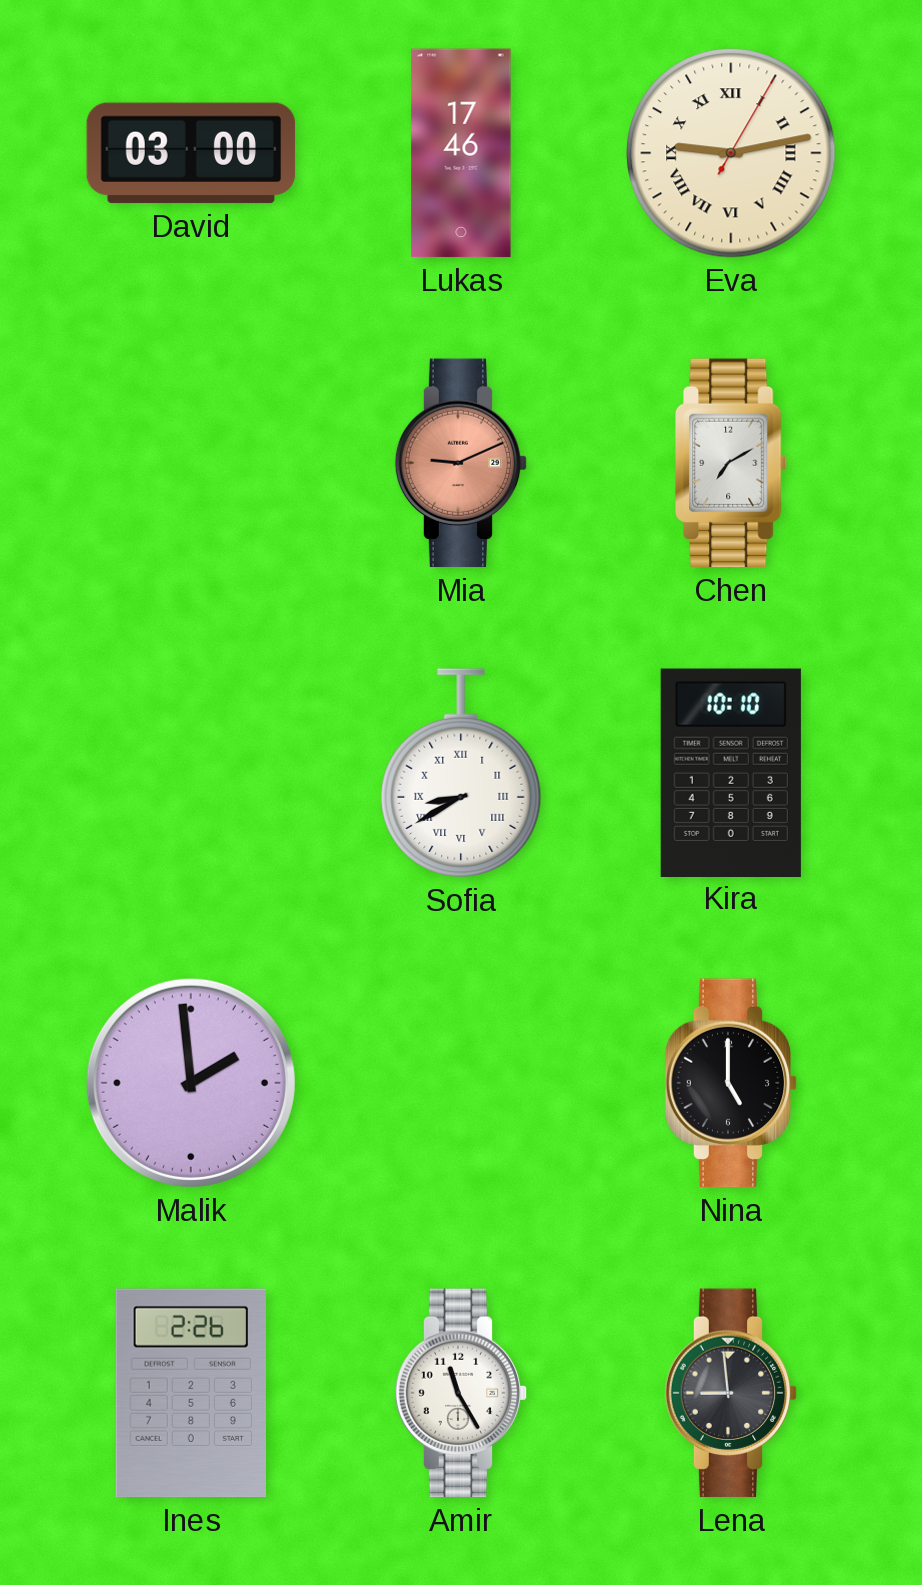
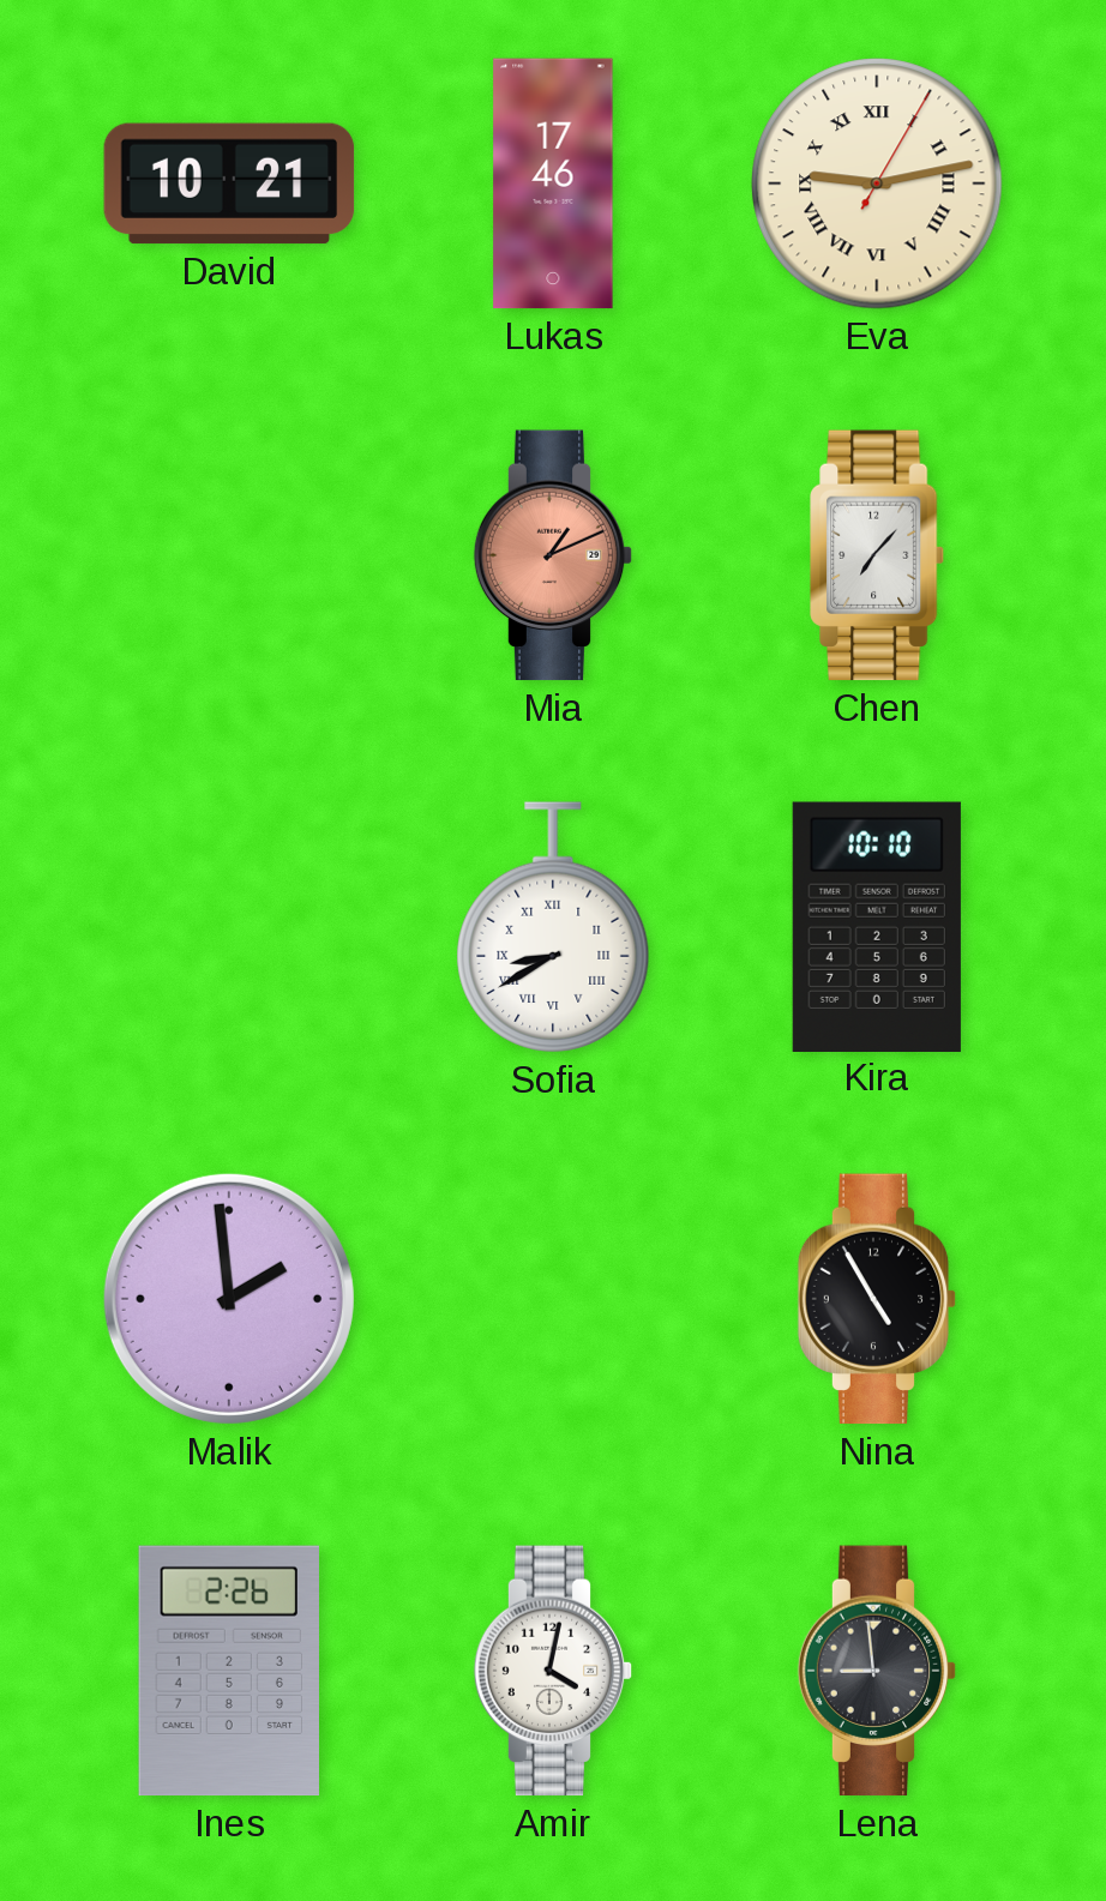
David: 03:00 -> 10:21
Mia: 9:11 -> 1:11
Chen: 7:10 -> 7:07
Nina: 5:00 -> 4:55
Amir: 11:25 -> 4:02
